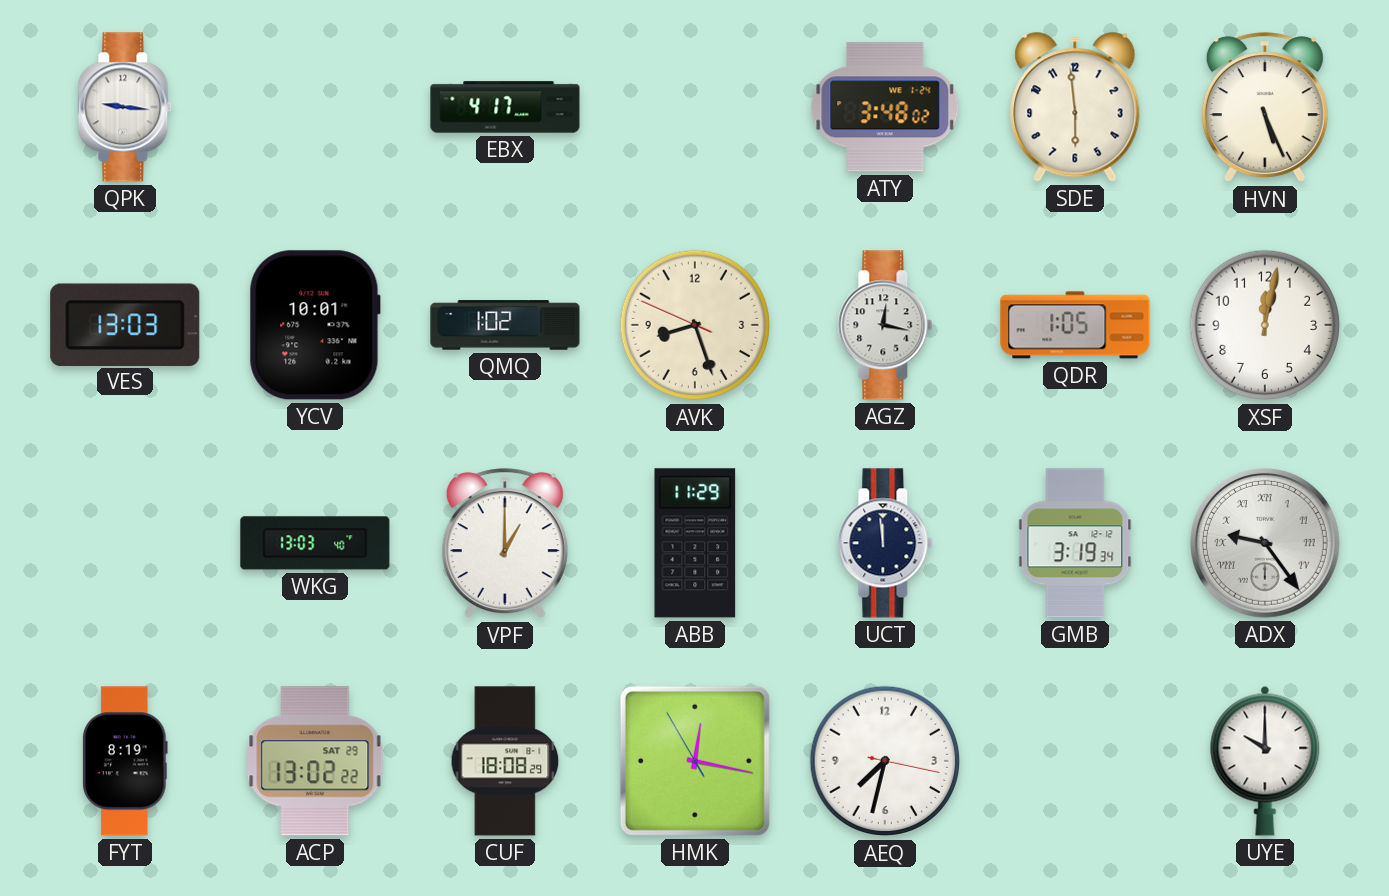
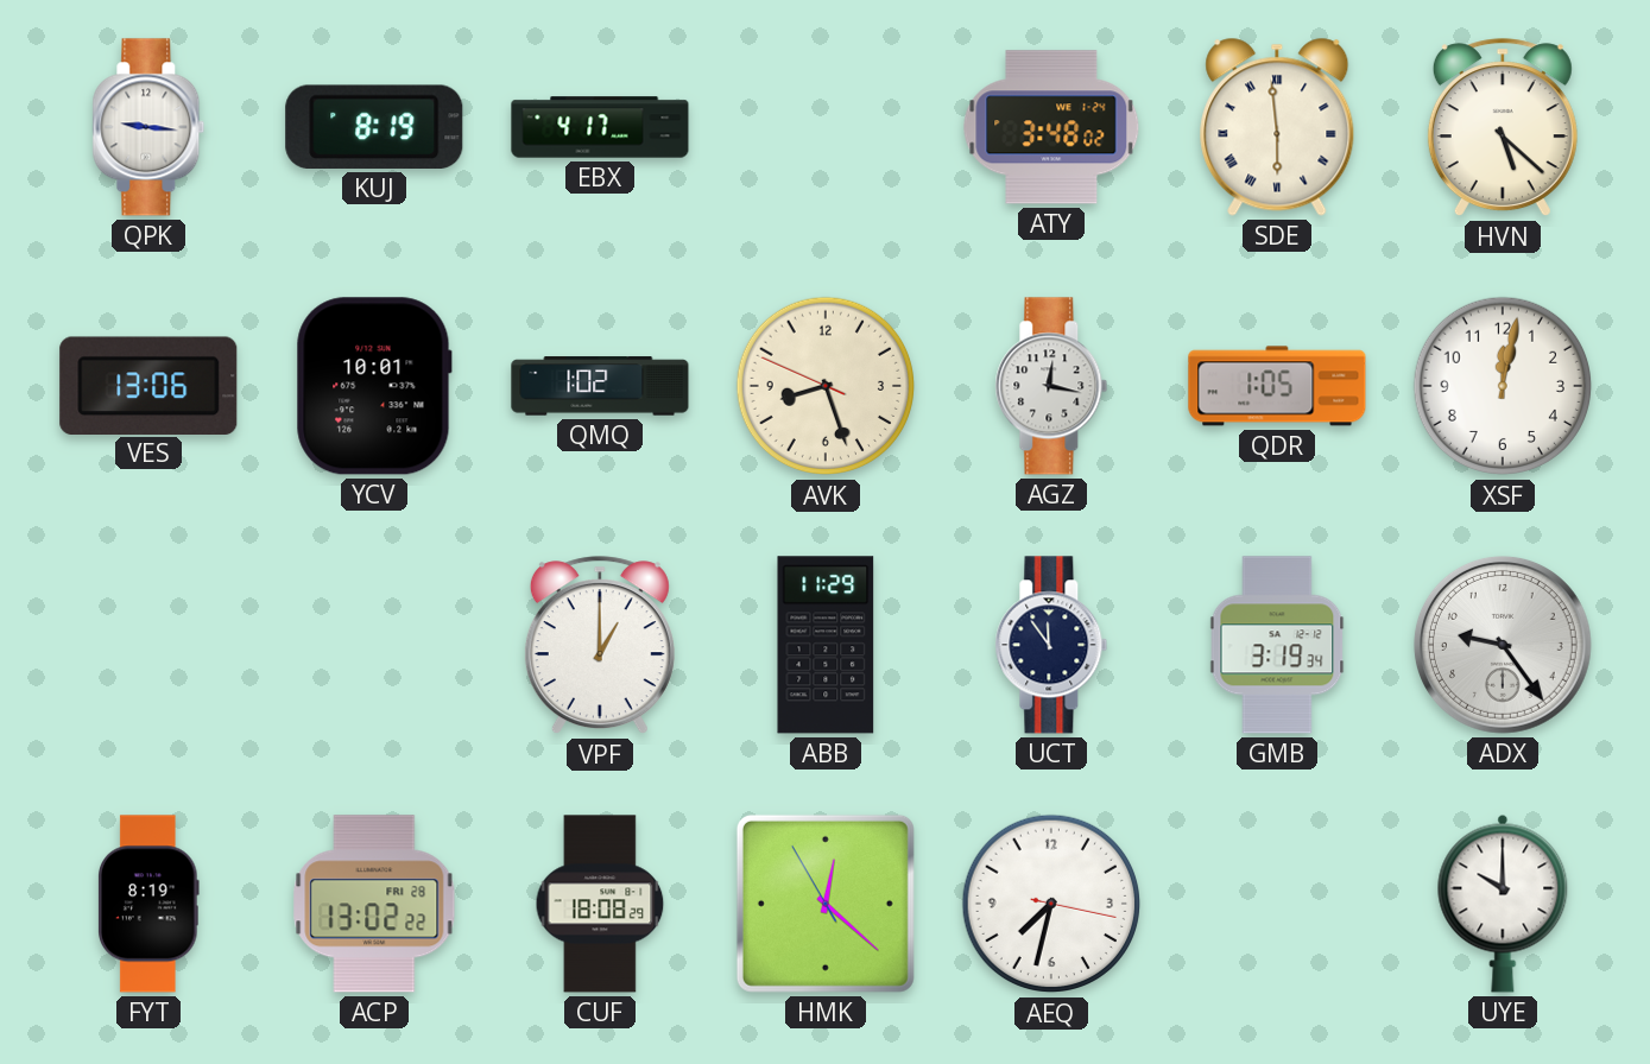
KUJ: none -> 8:19
SDE numerals: Arabic -> Roman
HVN: 5:26 -> 5:22
VES: 13:03 -> 13:06
WKG: 13:03 -> none
UCT: 11:59 -> 11:54
ADX numerals: Roman -> Arabic
ACP date: SAT 29 -> FRI 28
HMK: 12:16 -> 12:21
